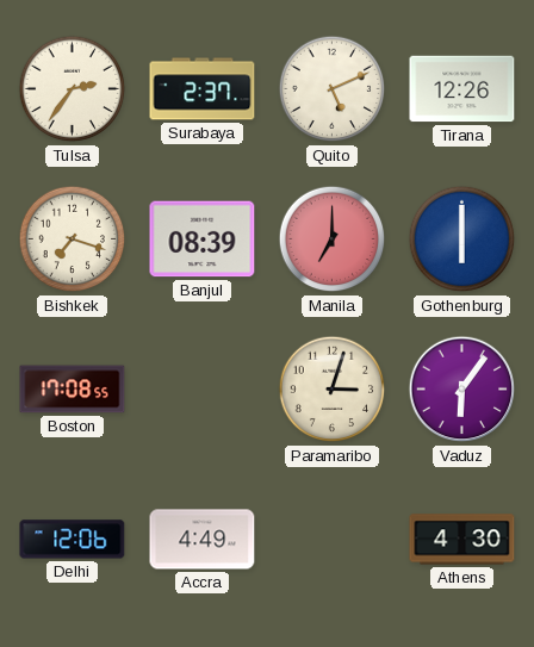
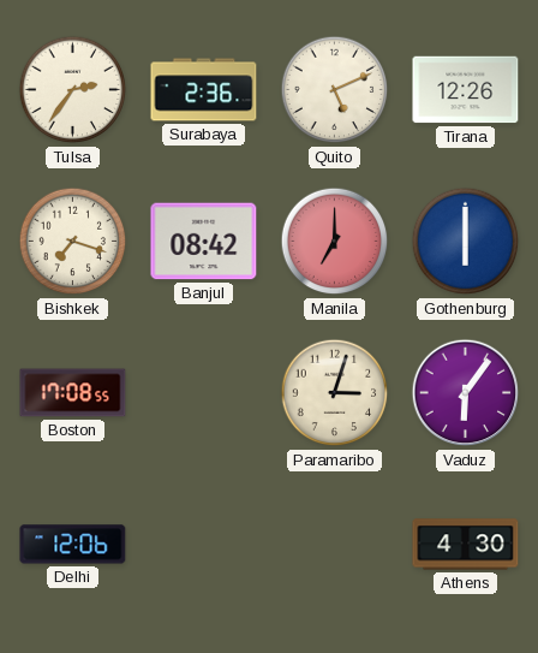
Surabaya: 2:37 -> 2:36
Banjul: 08:39 -> 08:42
Accra: 4:49 -> none
